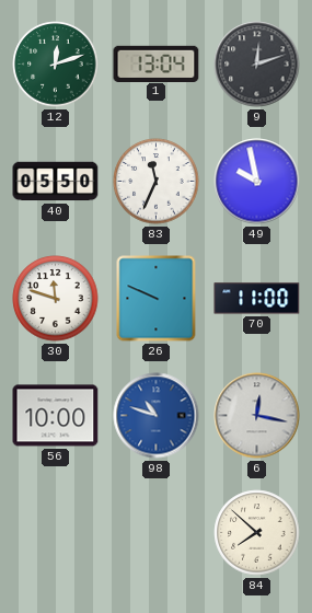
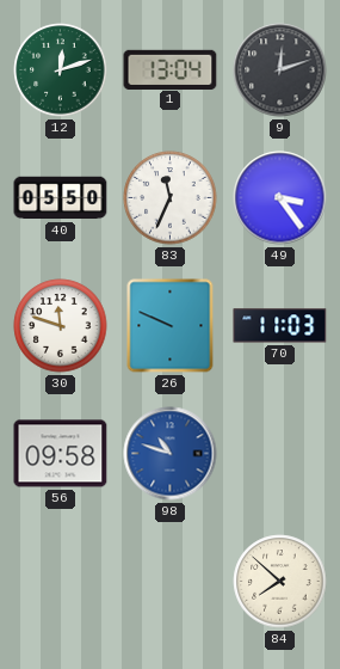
49: 9:58 -> 3:24
70: 11:00 -> 11:03
56: 10:00 -> 09:58
6: 12:17 -> none
